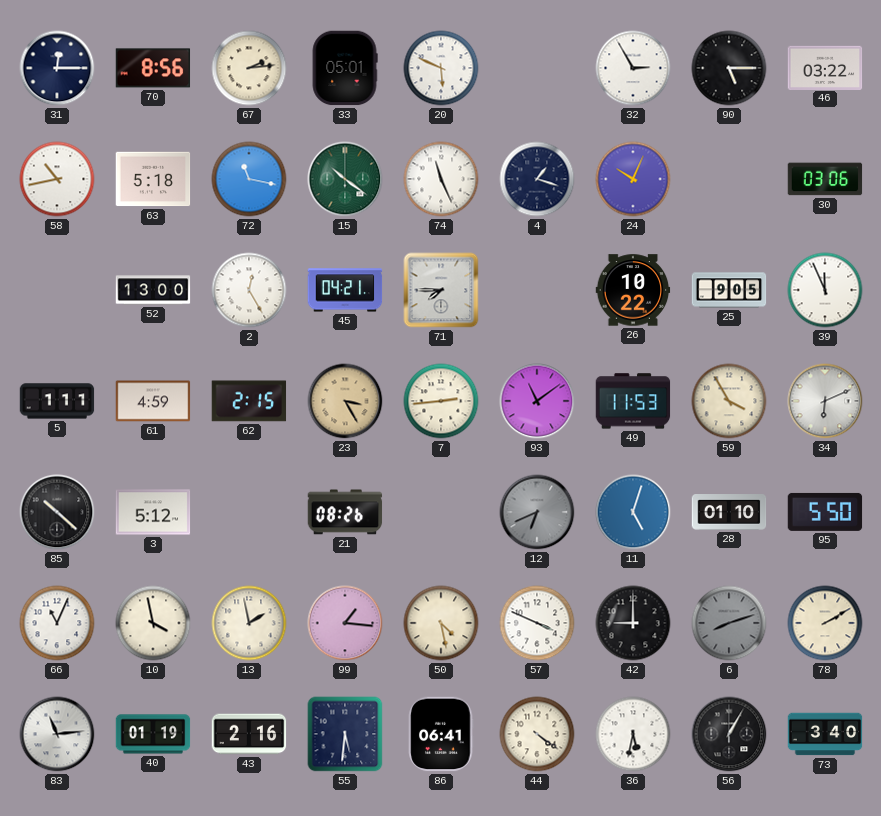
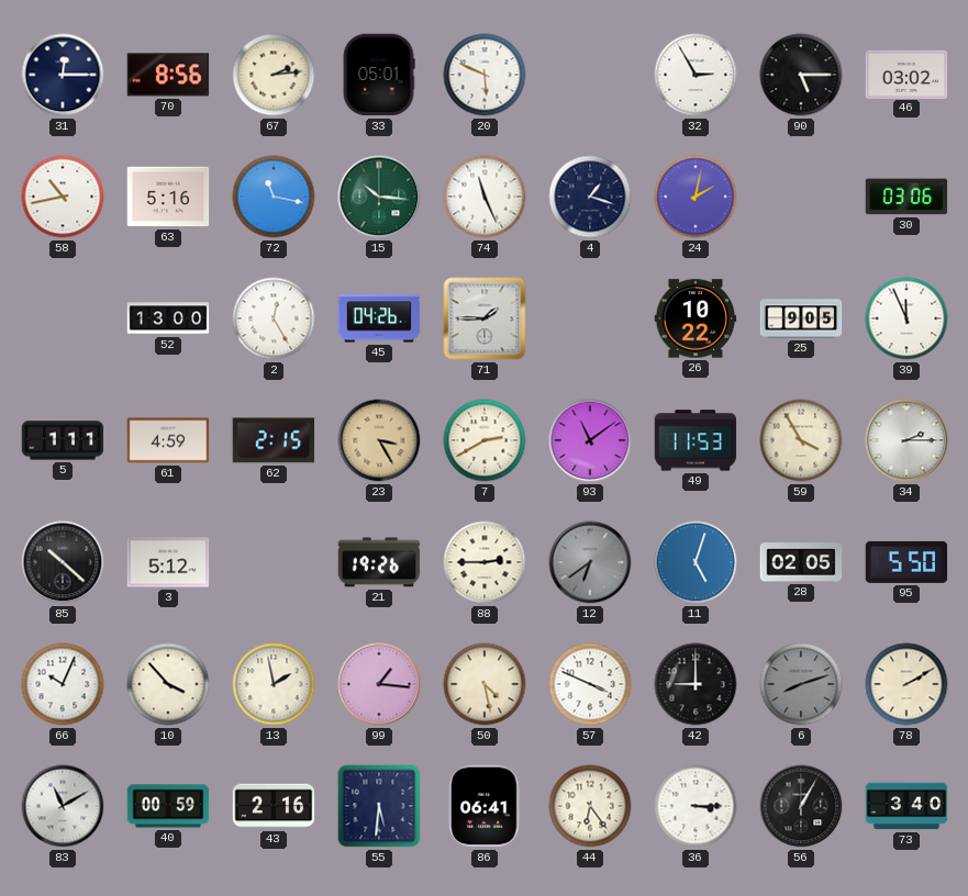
46: 03:22 -> 03:02
63: 5:18 -> 5:16
15: 10:21 -> 10:16
24: 10:04 -> 2:02
45: 04:21 -> 04:26
71: 7:45 -> 1:45
7: 2:44 -> 2:40
34: 6:11 -> 2:15
21: 08:26 -> 19:26
88: none -> 2:45
12: 6:41 -> 6:39
28: 01:10 -> 02:05
66: 11:04 -> 10:04
10: 3:58 -> 3:53
83: 11:14 -> 11:10
40: 01:19 -> 00:59
44: 4:21 -> 6:24
36: 5:32 -> 3:15
